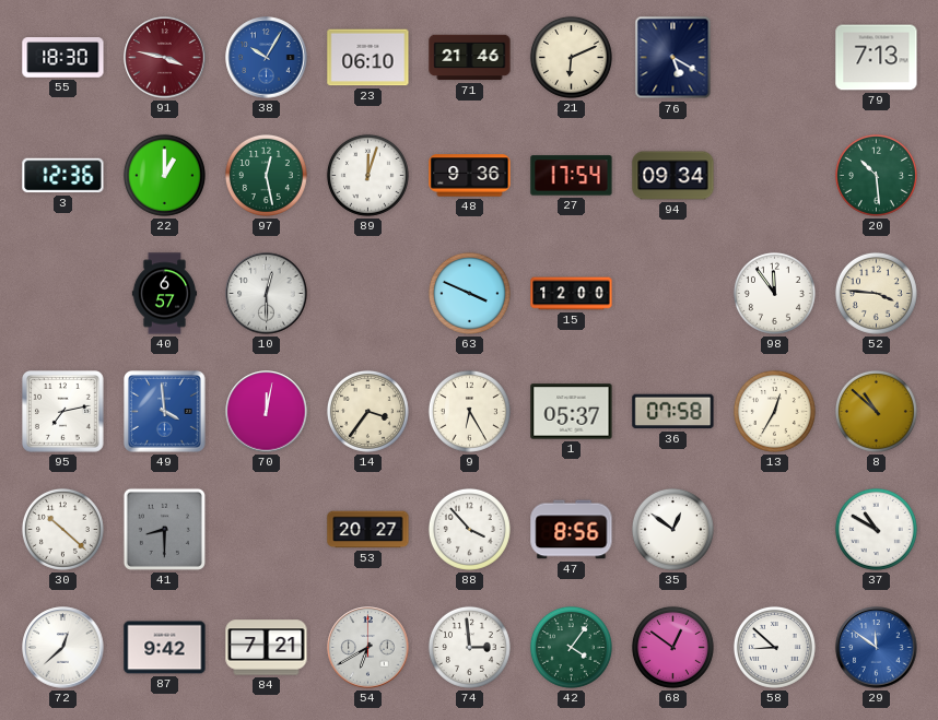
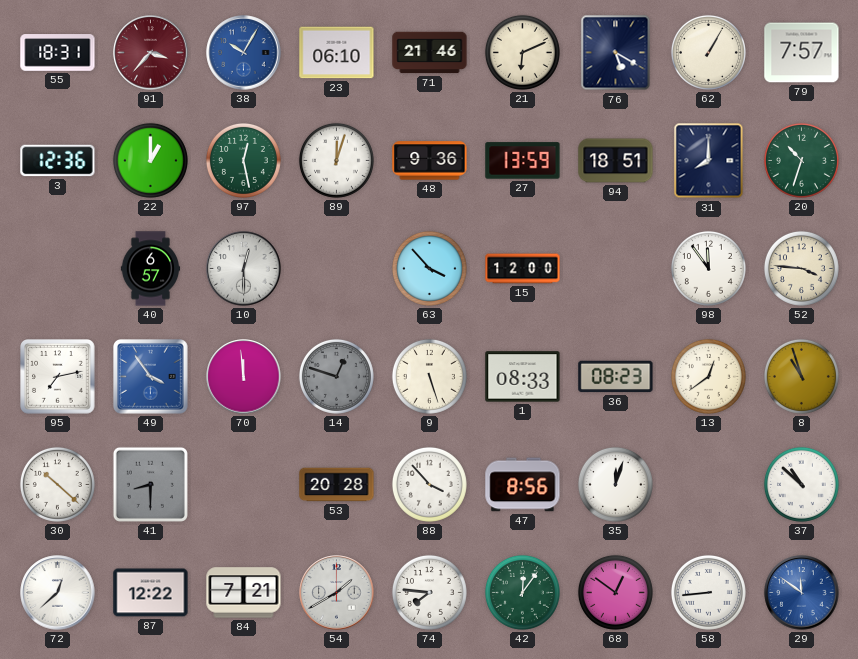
55: 18:30 -> 18:31
91: 3:47 -> 3:37
62: none -> 1:05
79: 7:13 -> 7:57
27: 17:54 -> 13:59
94: 09:34 -> 18:51
31: none -> 8:00
20: 10:29 -> 10:33
63: 3:49 -> 3:53
49: 3:59 -> 3:54
70: 12:02 -> 11:59
14: 3:36 -> 12:48
14 dial: cream -> grey
9: 6:25 -> 5:27
1: 05:37 -> 08:33
36: 07:58 -> 08:23
13: 12:35 -> 12:39
8: 10:52 -> 10:57
53: 20:27 -> 20:28
35: 12:51 -> 12:03
37: 10:50 -> 10:52
87: 9:42 -> 12:22
54: 6:40 -> 1:40
74: 2:59 -> 7:46
42: 4:06 -> 12:06
58: 8:52 -> 8:44
